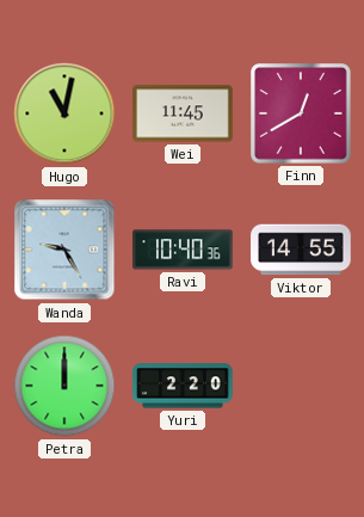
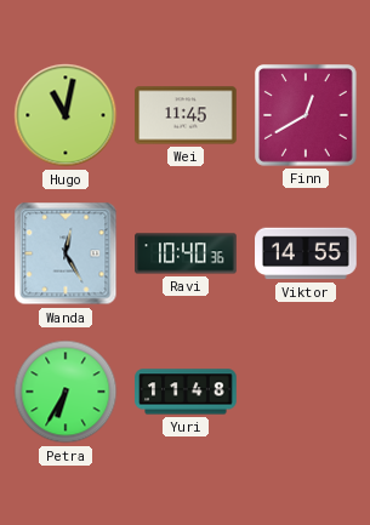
Wanda: 9:25 -> 12:25
Petra: 12:00 -> 6:35
Yuri: 2:20 -> 11:48
